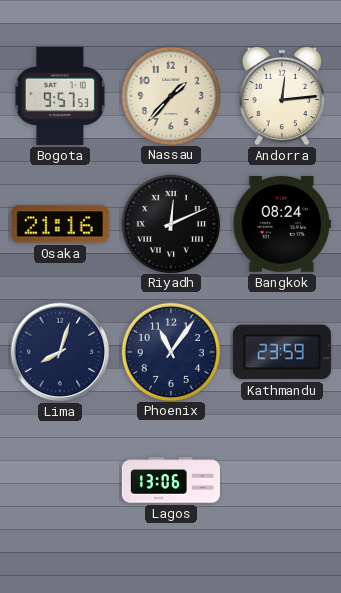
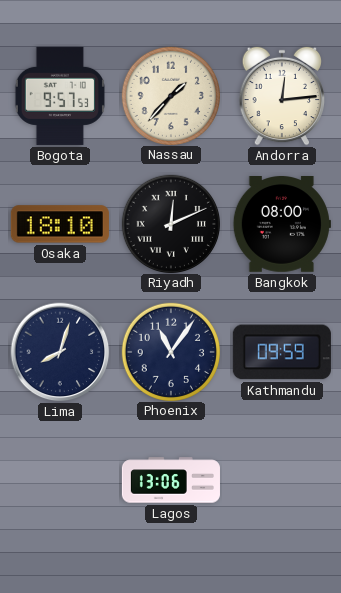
Osaka: 21:16 -> 18:10
Bangkok: 08:24 -> 08:00
Kathmandu: 23:59 -> 09:59
